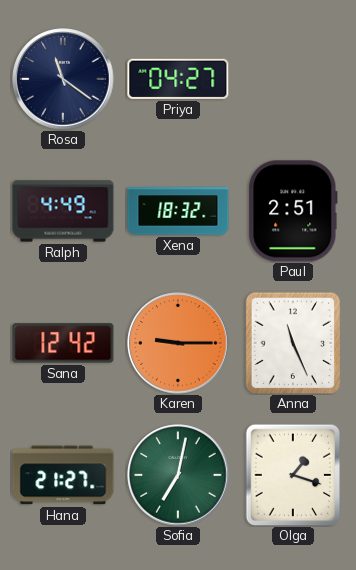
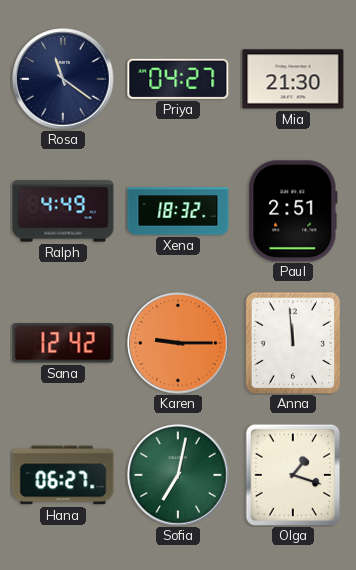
Mia: none -> 21:30
Anna: 11:26 -> 11:59
Hana: 21:27 -> 06:27
